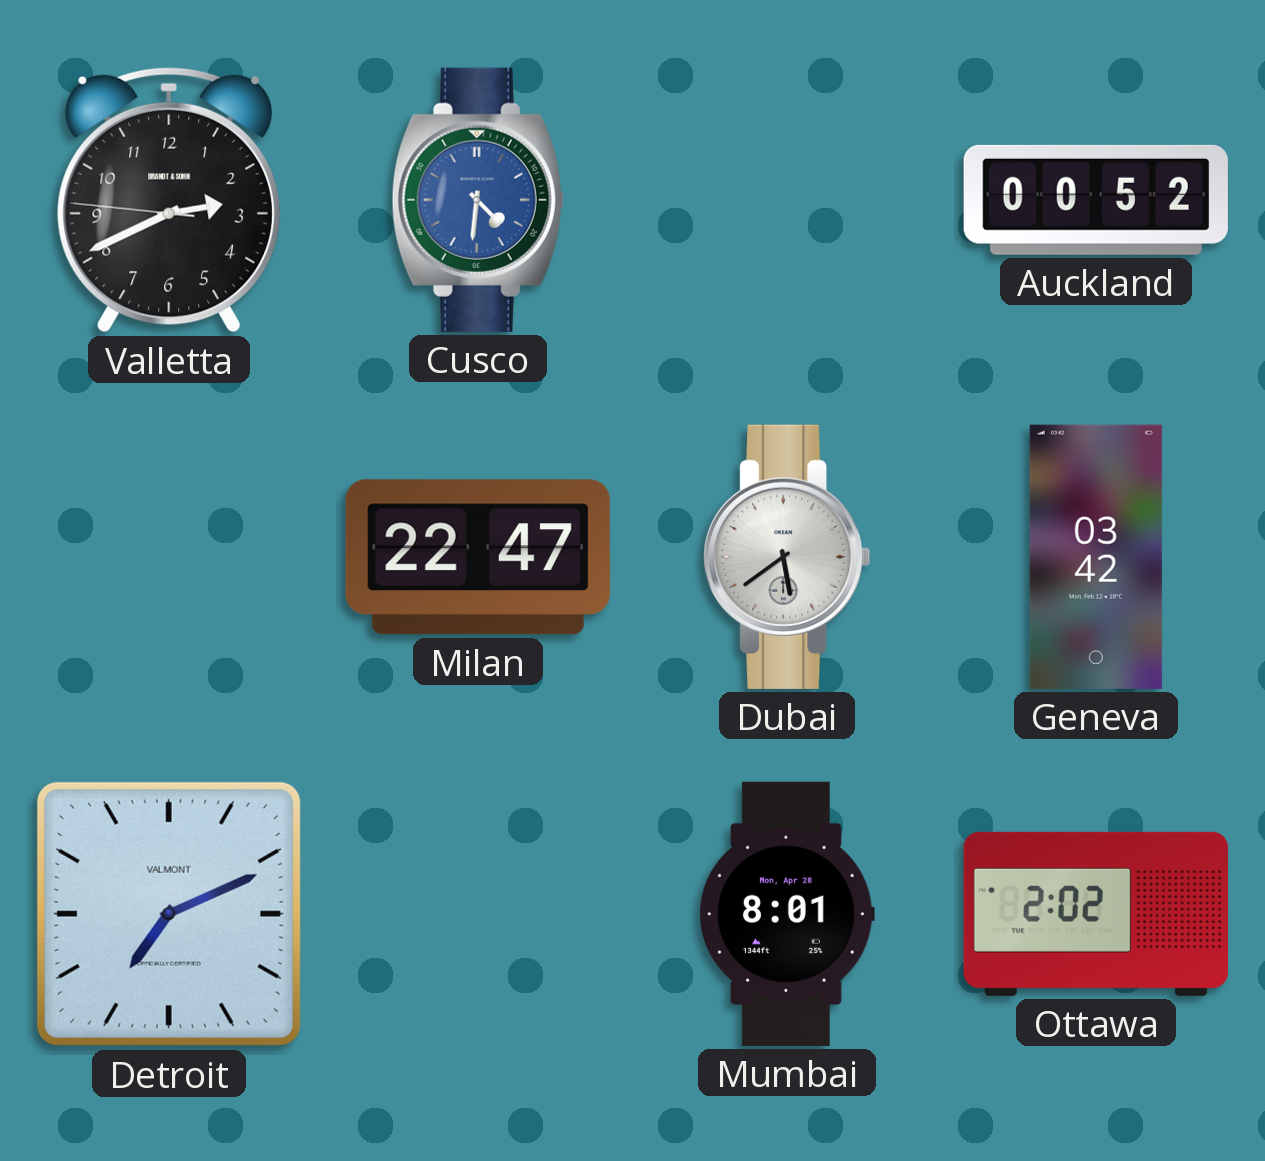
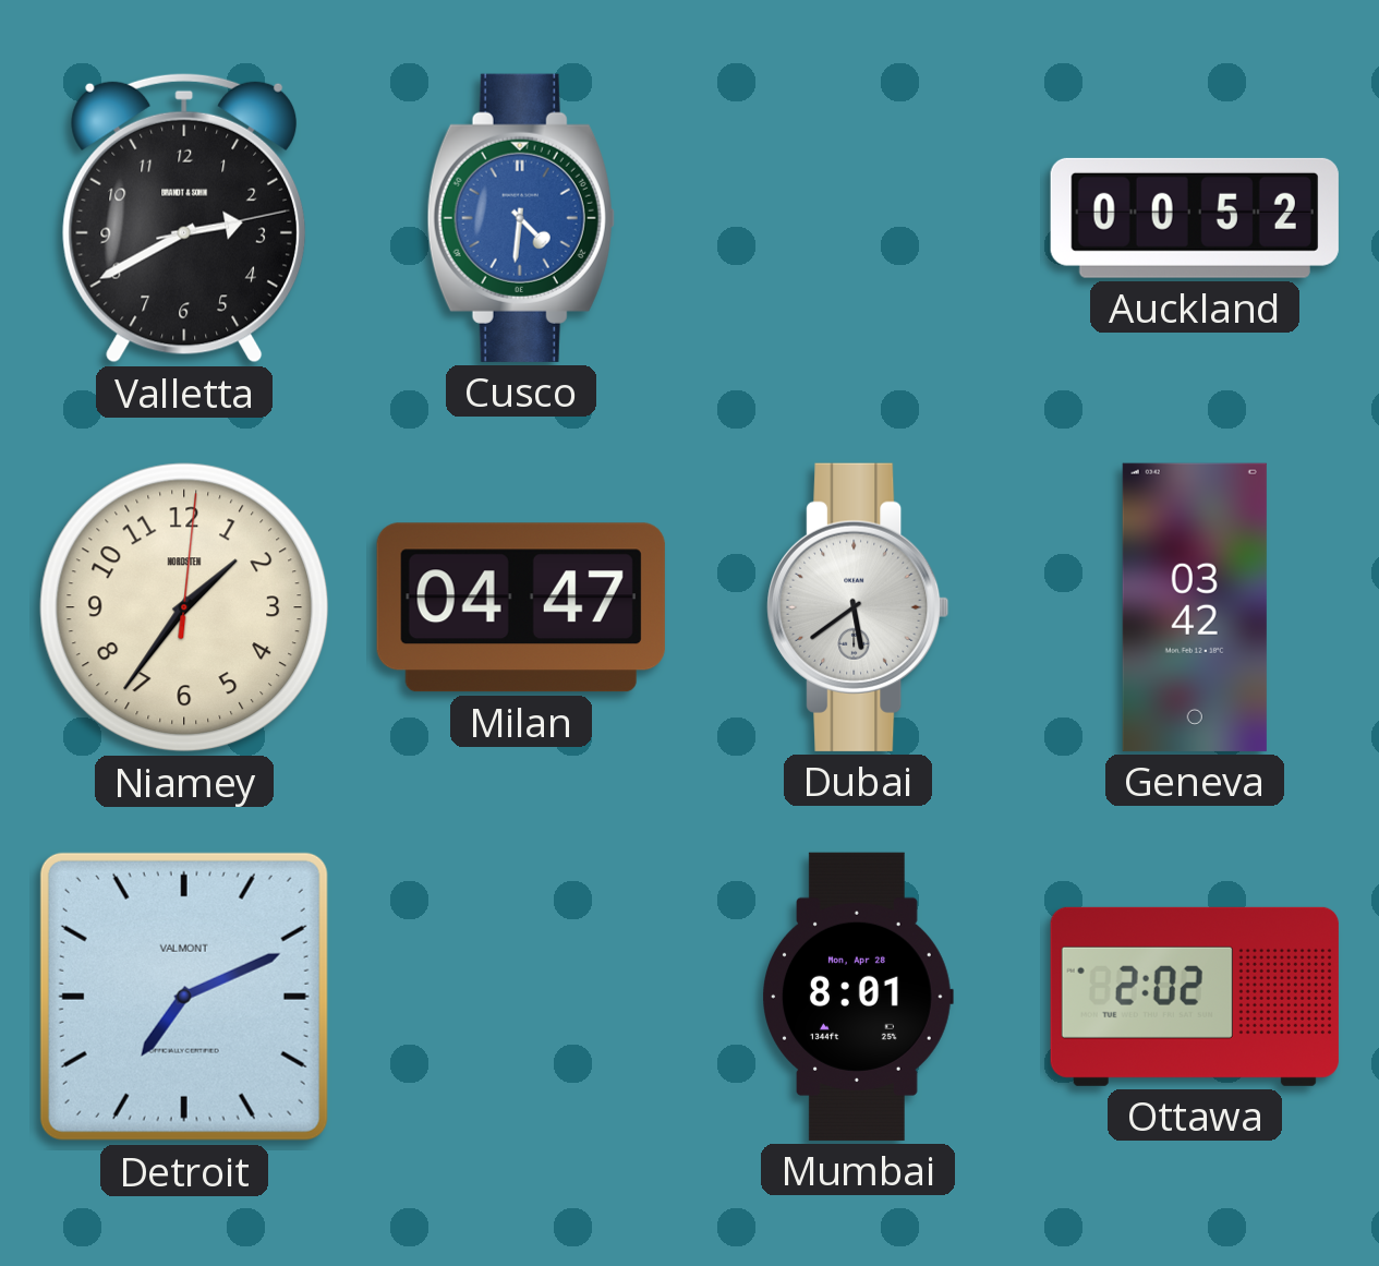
Valletta: 2:40:46 -> 2:40:13
Niamey: none -> 1:36
Milan: 22:47 -> 04:47
